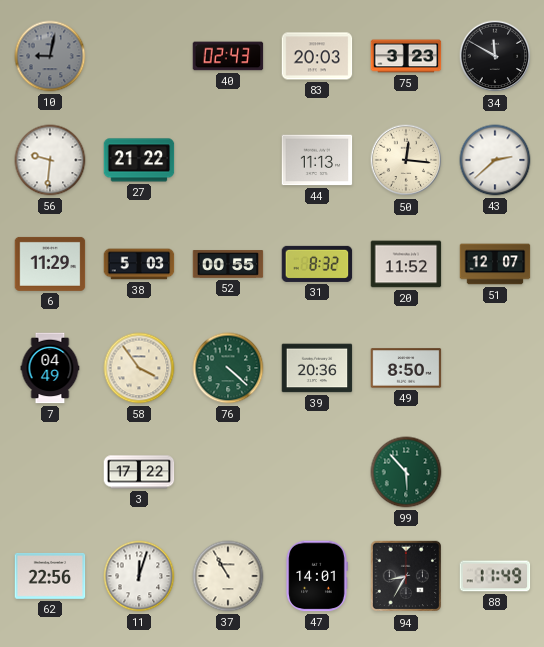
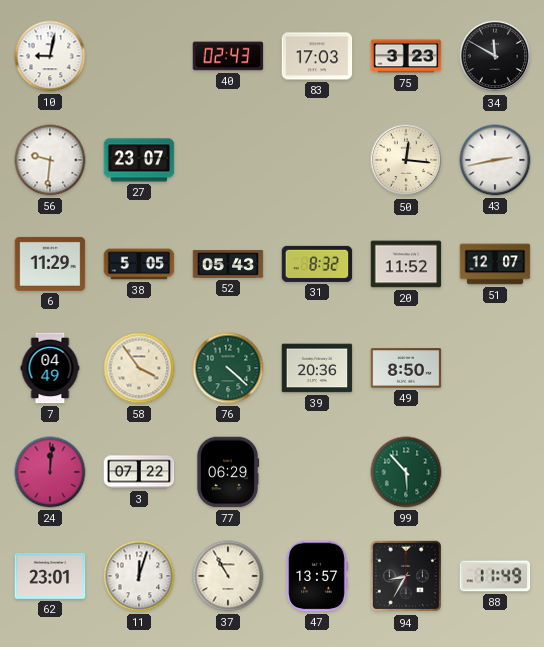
10 dial: grey -> white
83: 20:03 -> 17:03
27: 21:22 -> 23:07
44: 11:13 -> none
43: 2:38 -> 2:43
38: 5:03 -> 5:05
52: 00:55 -> 05:43
24: none -> 12:01
3: 17:22 -> 07:22
77: none -> 06:29
62: 22:56 -> 23:01
47: 14:01 -> 13:57
